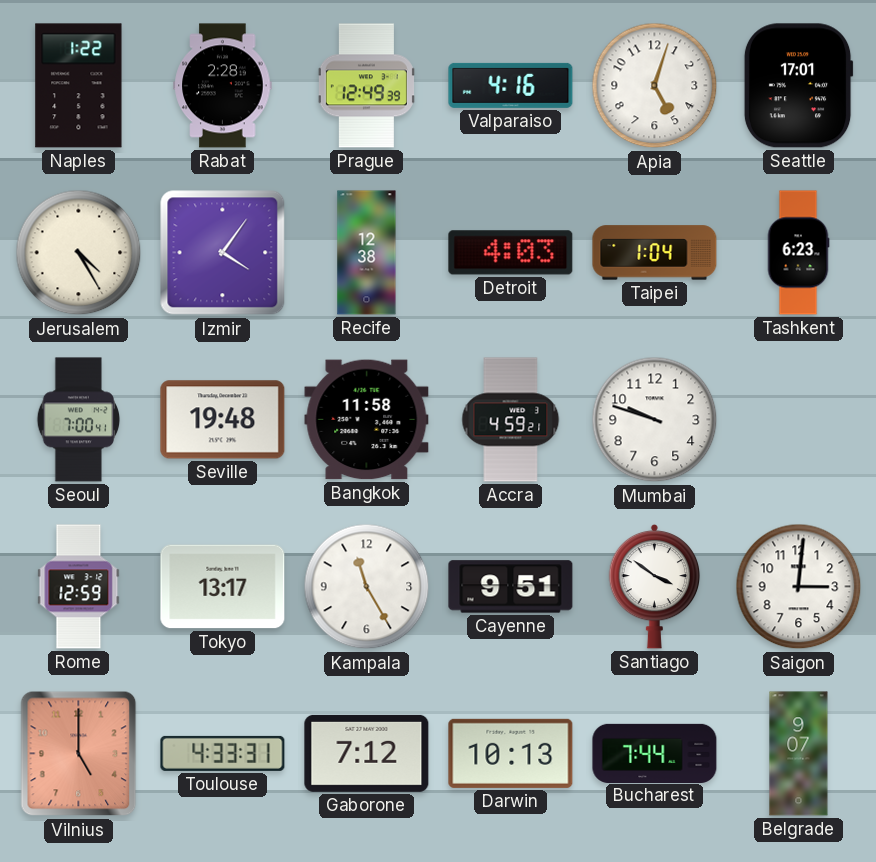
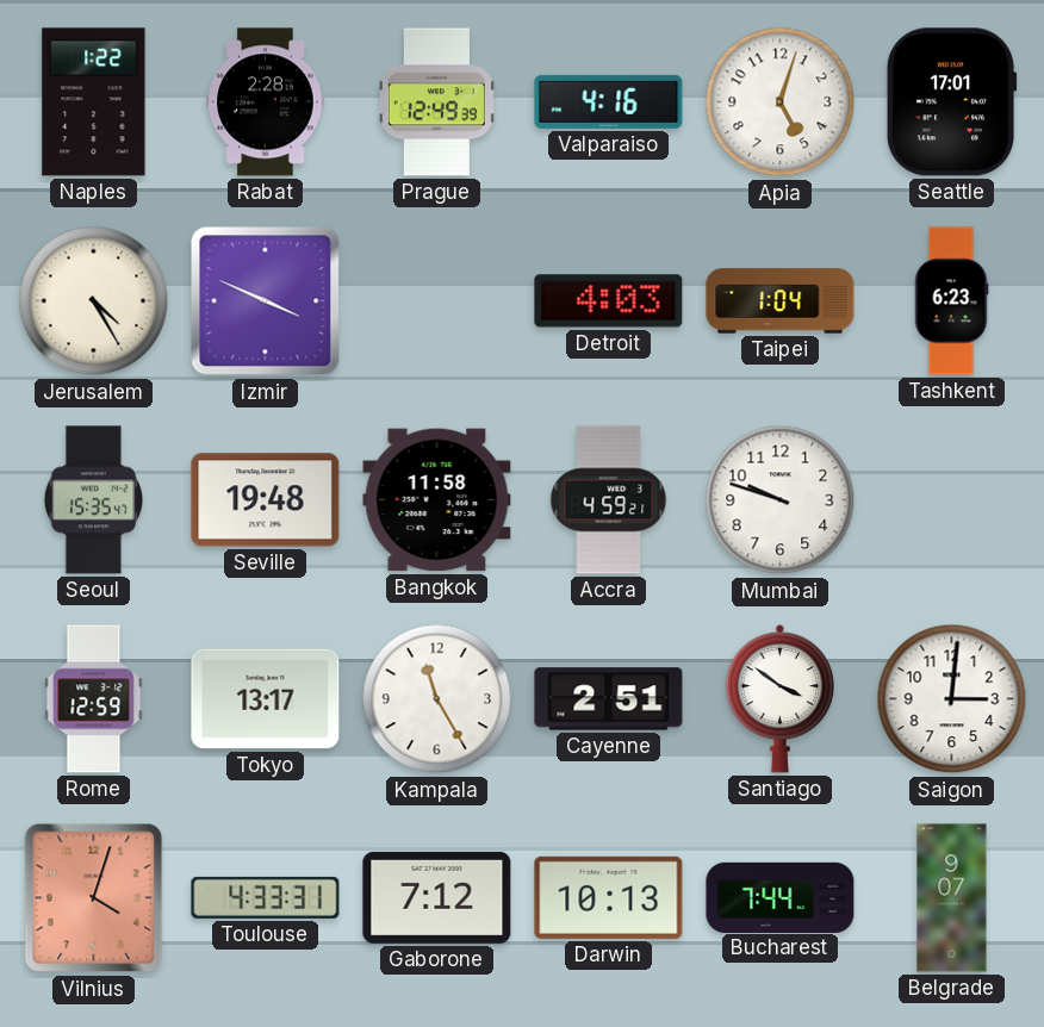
Izmir: 4:06 -> 3:49
Recife: 12:38 -> none
Seoul: 7:00 -> 15:35
Cayenne: 9:51 -> 2:51
Vilnius: 5:00 -> 4:03
